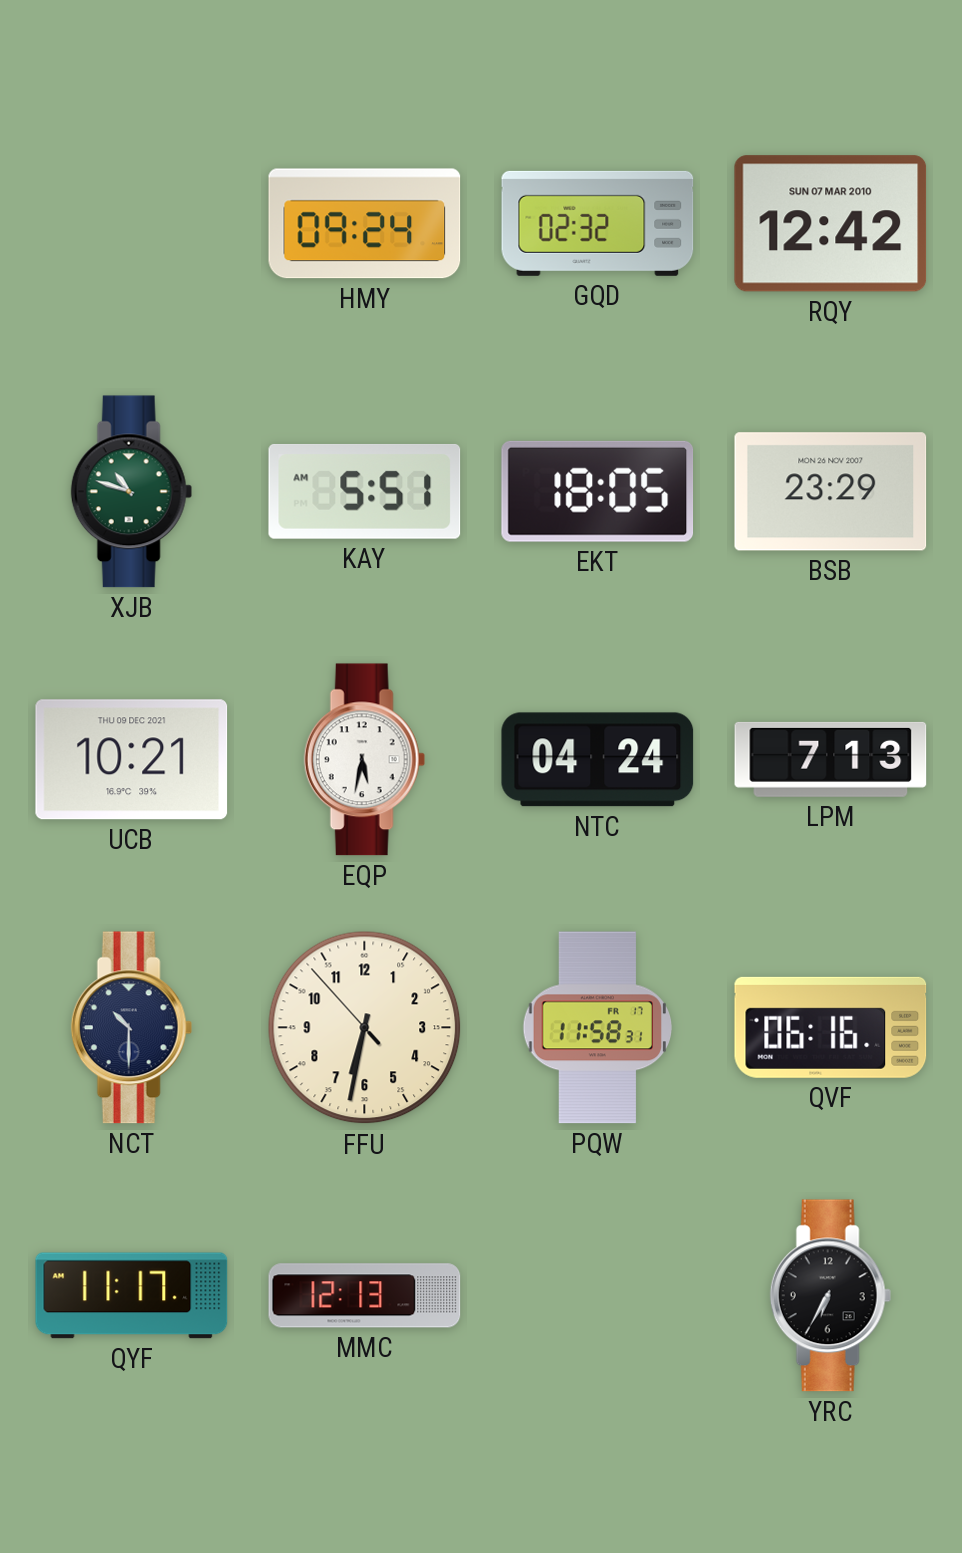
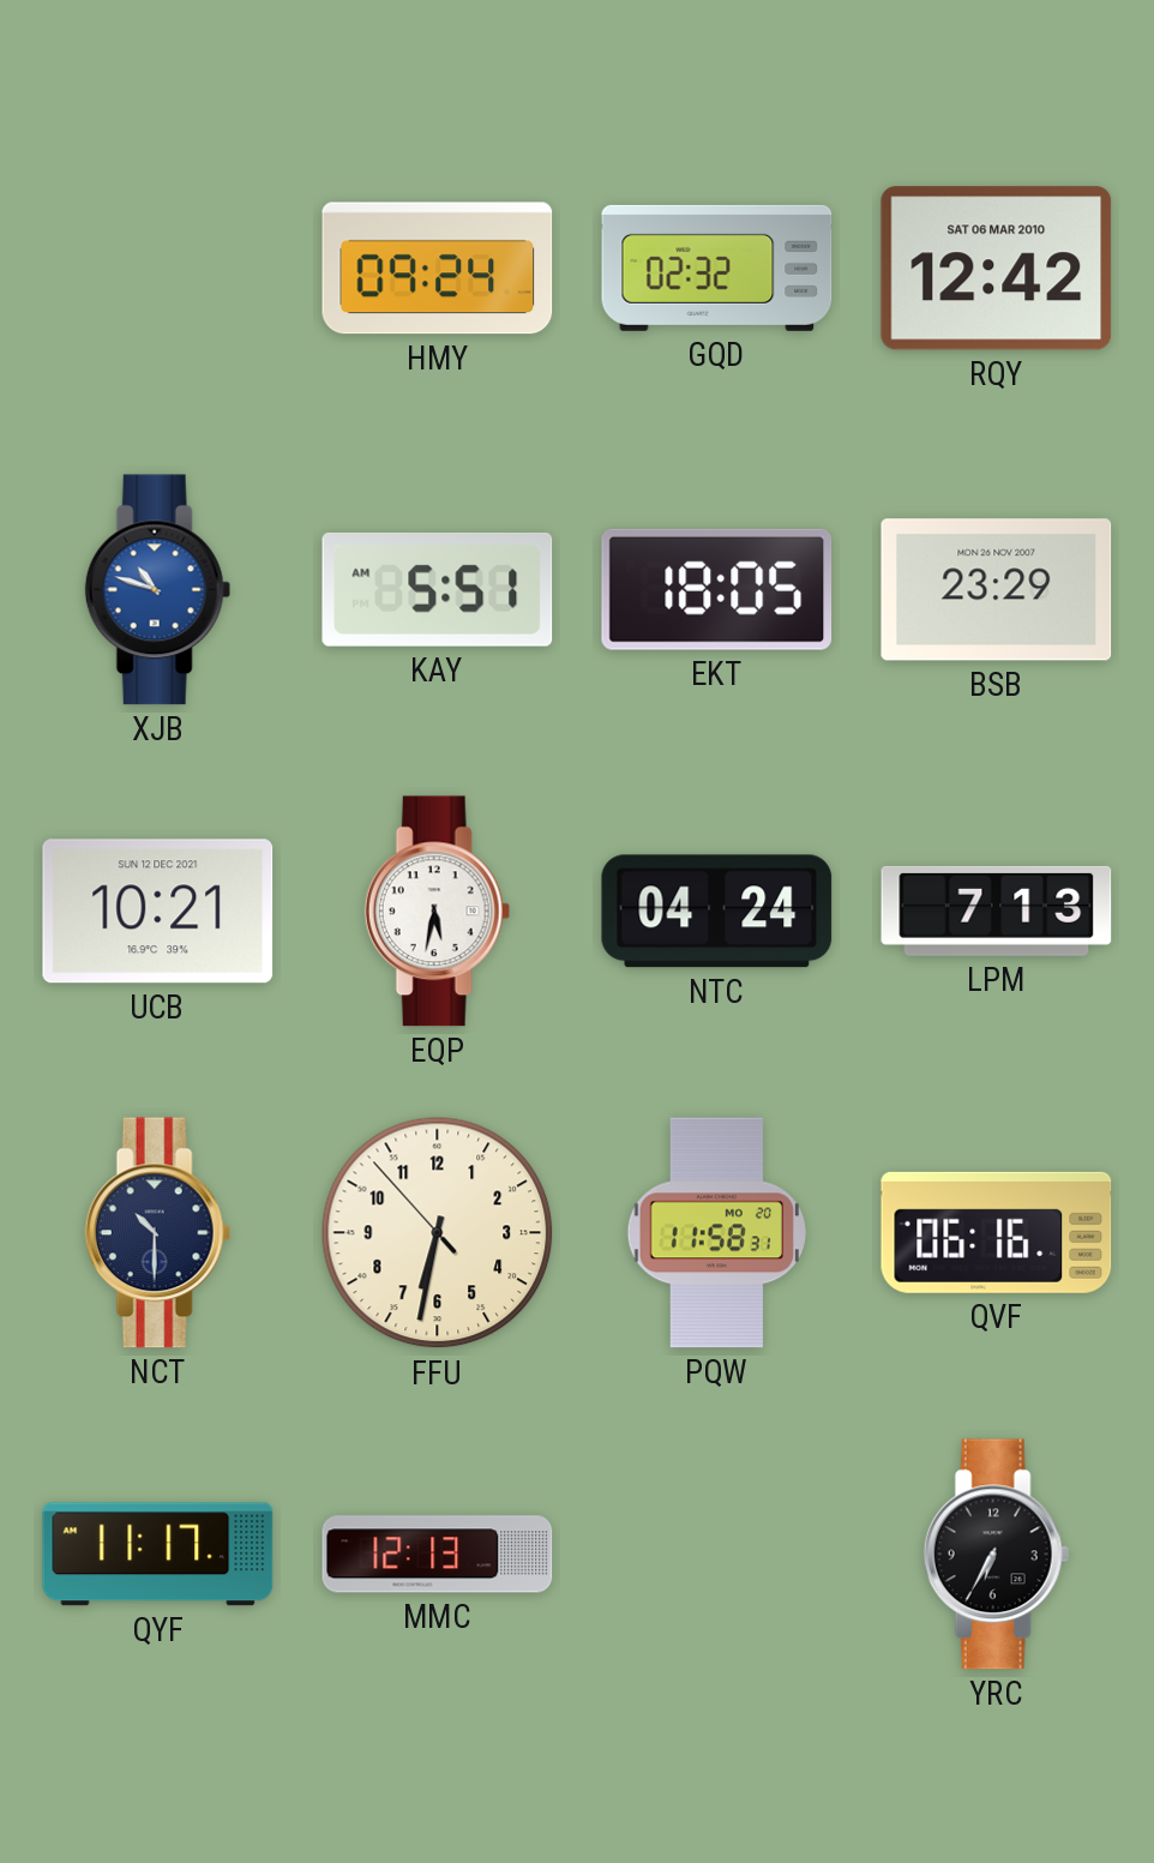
RQY date: SUN 07 MAR 2010 -> SAT 06 MAR 2010
XJB dial: green -> blue
UCB date: THU 09 DEC 2021 -> SUN 12 DEC 2021
PQW date: FR 17 -> MO 20
